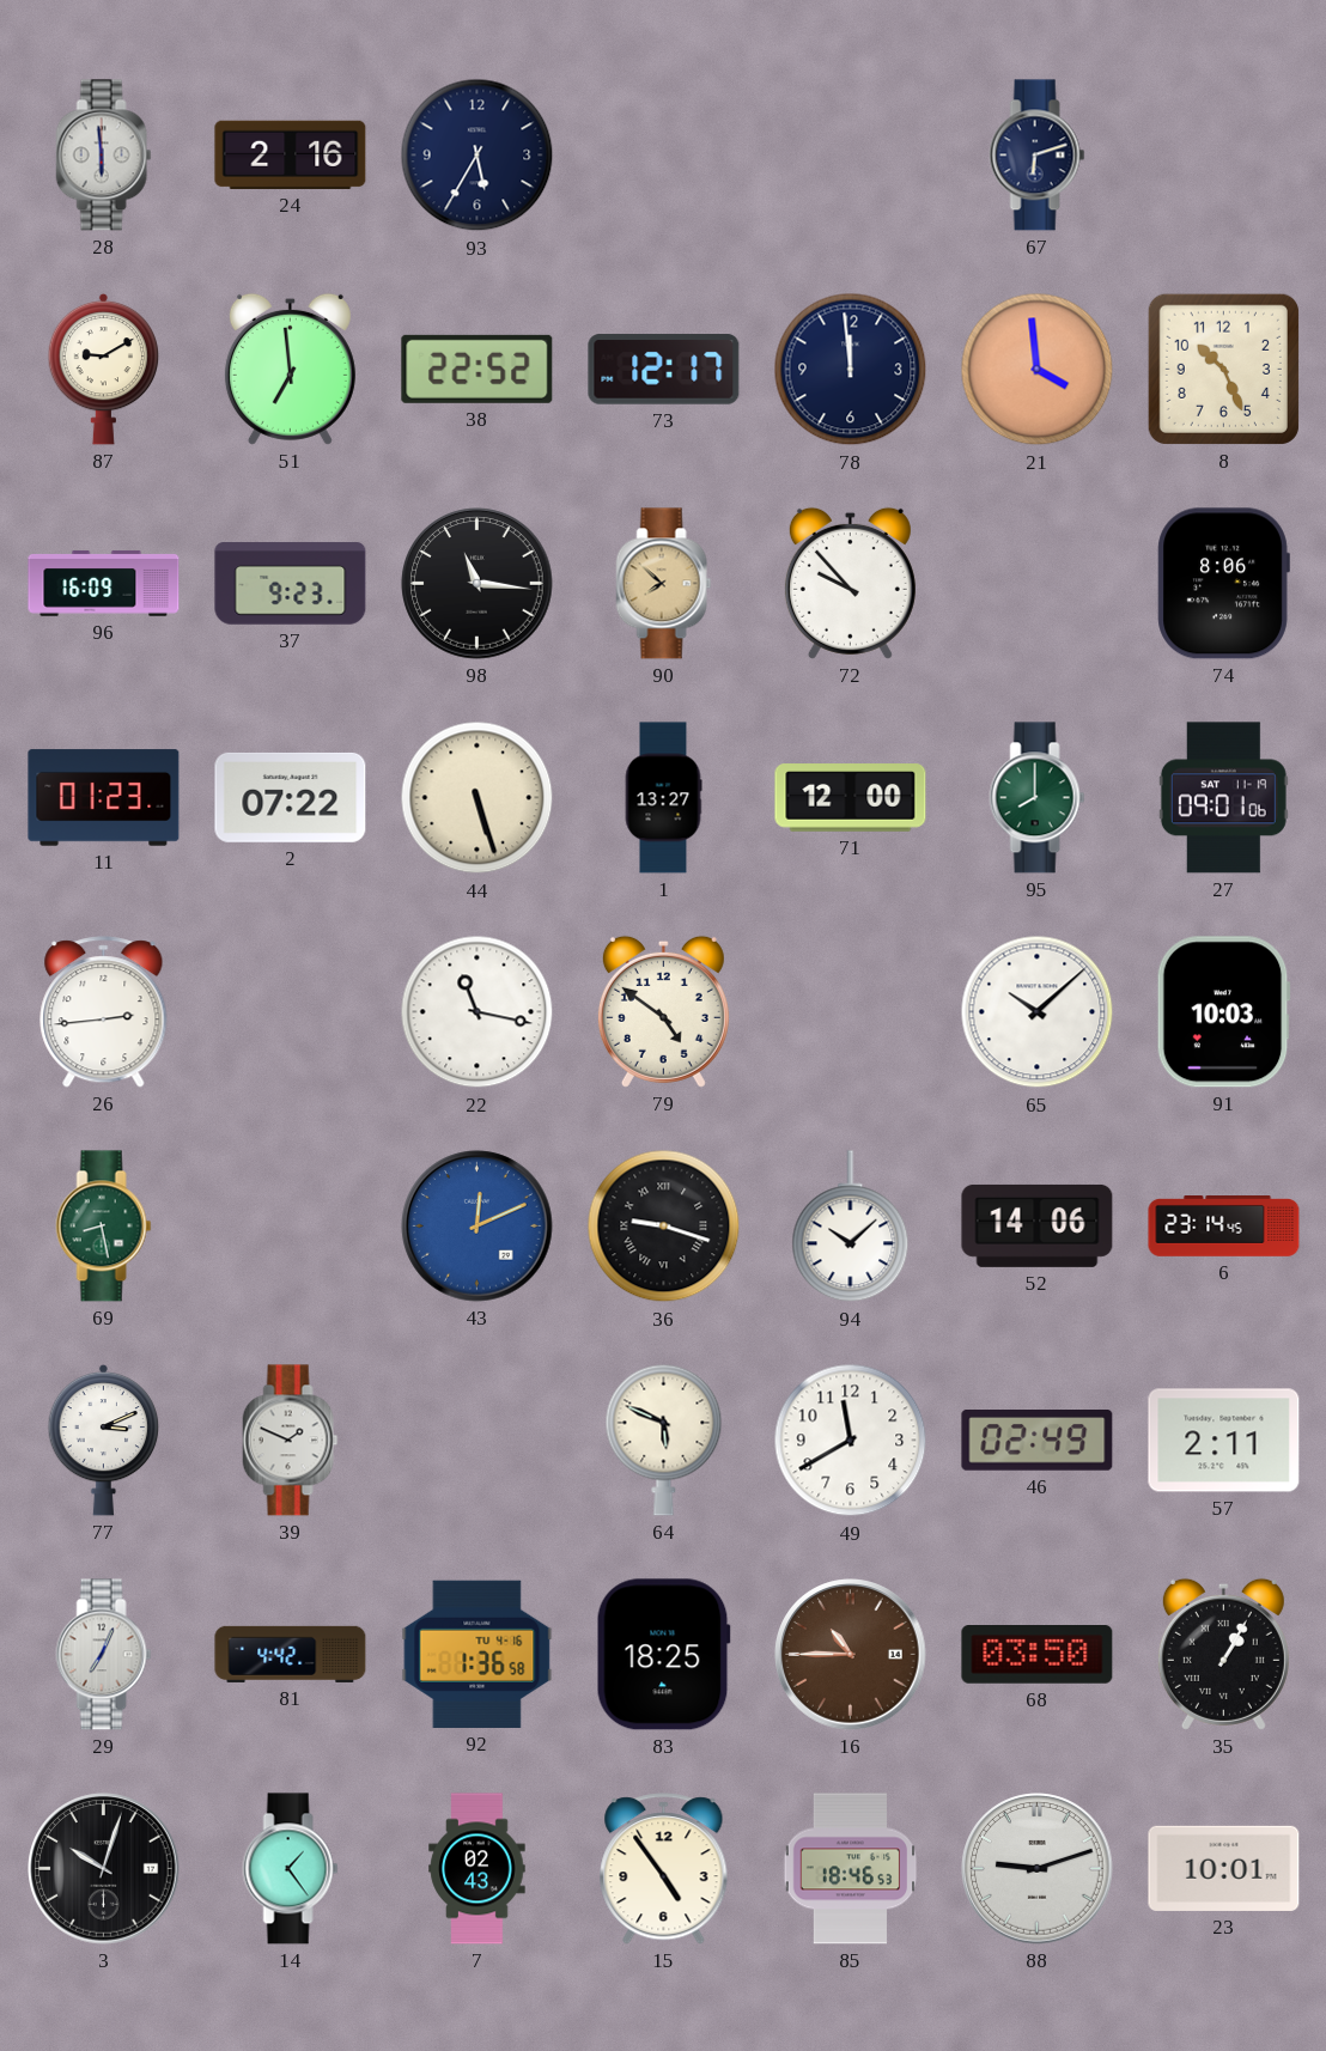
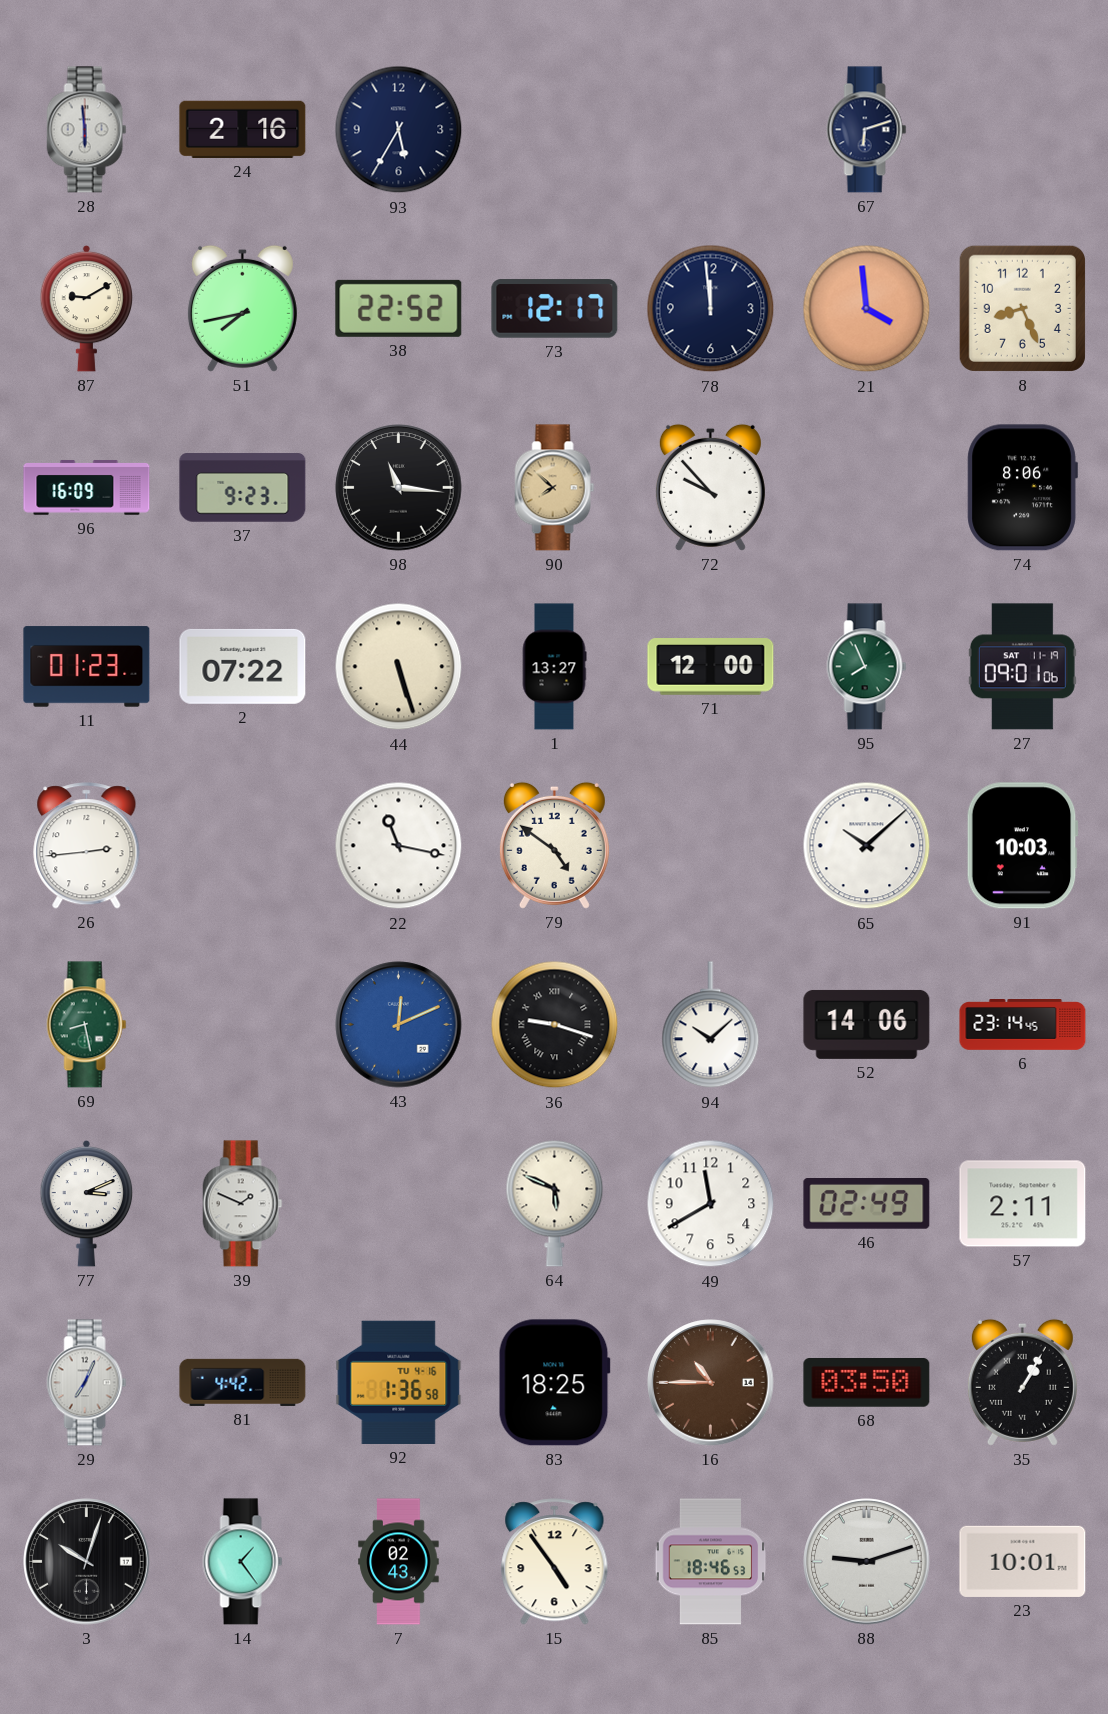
51: 6:59 -> 7:43
8: 10:26 -> 8:26
95: 8:00 -> 7:56
